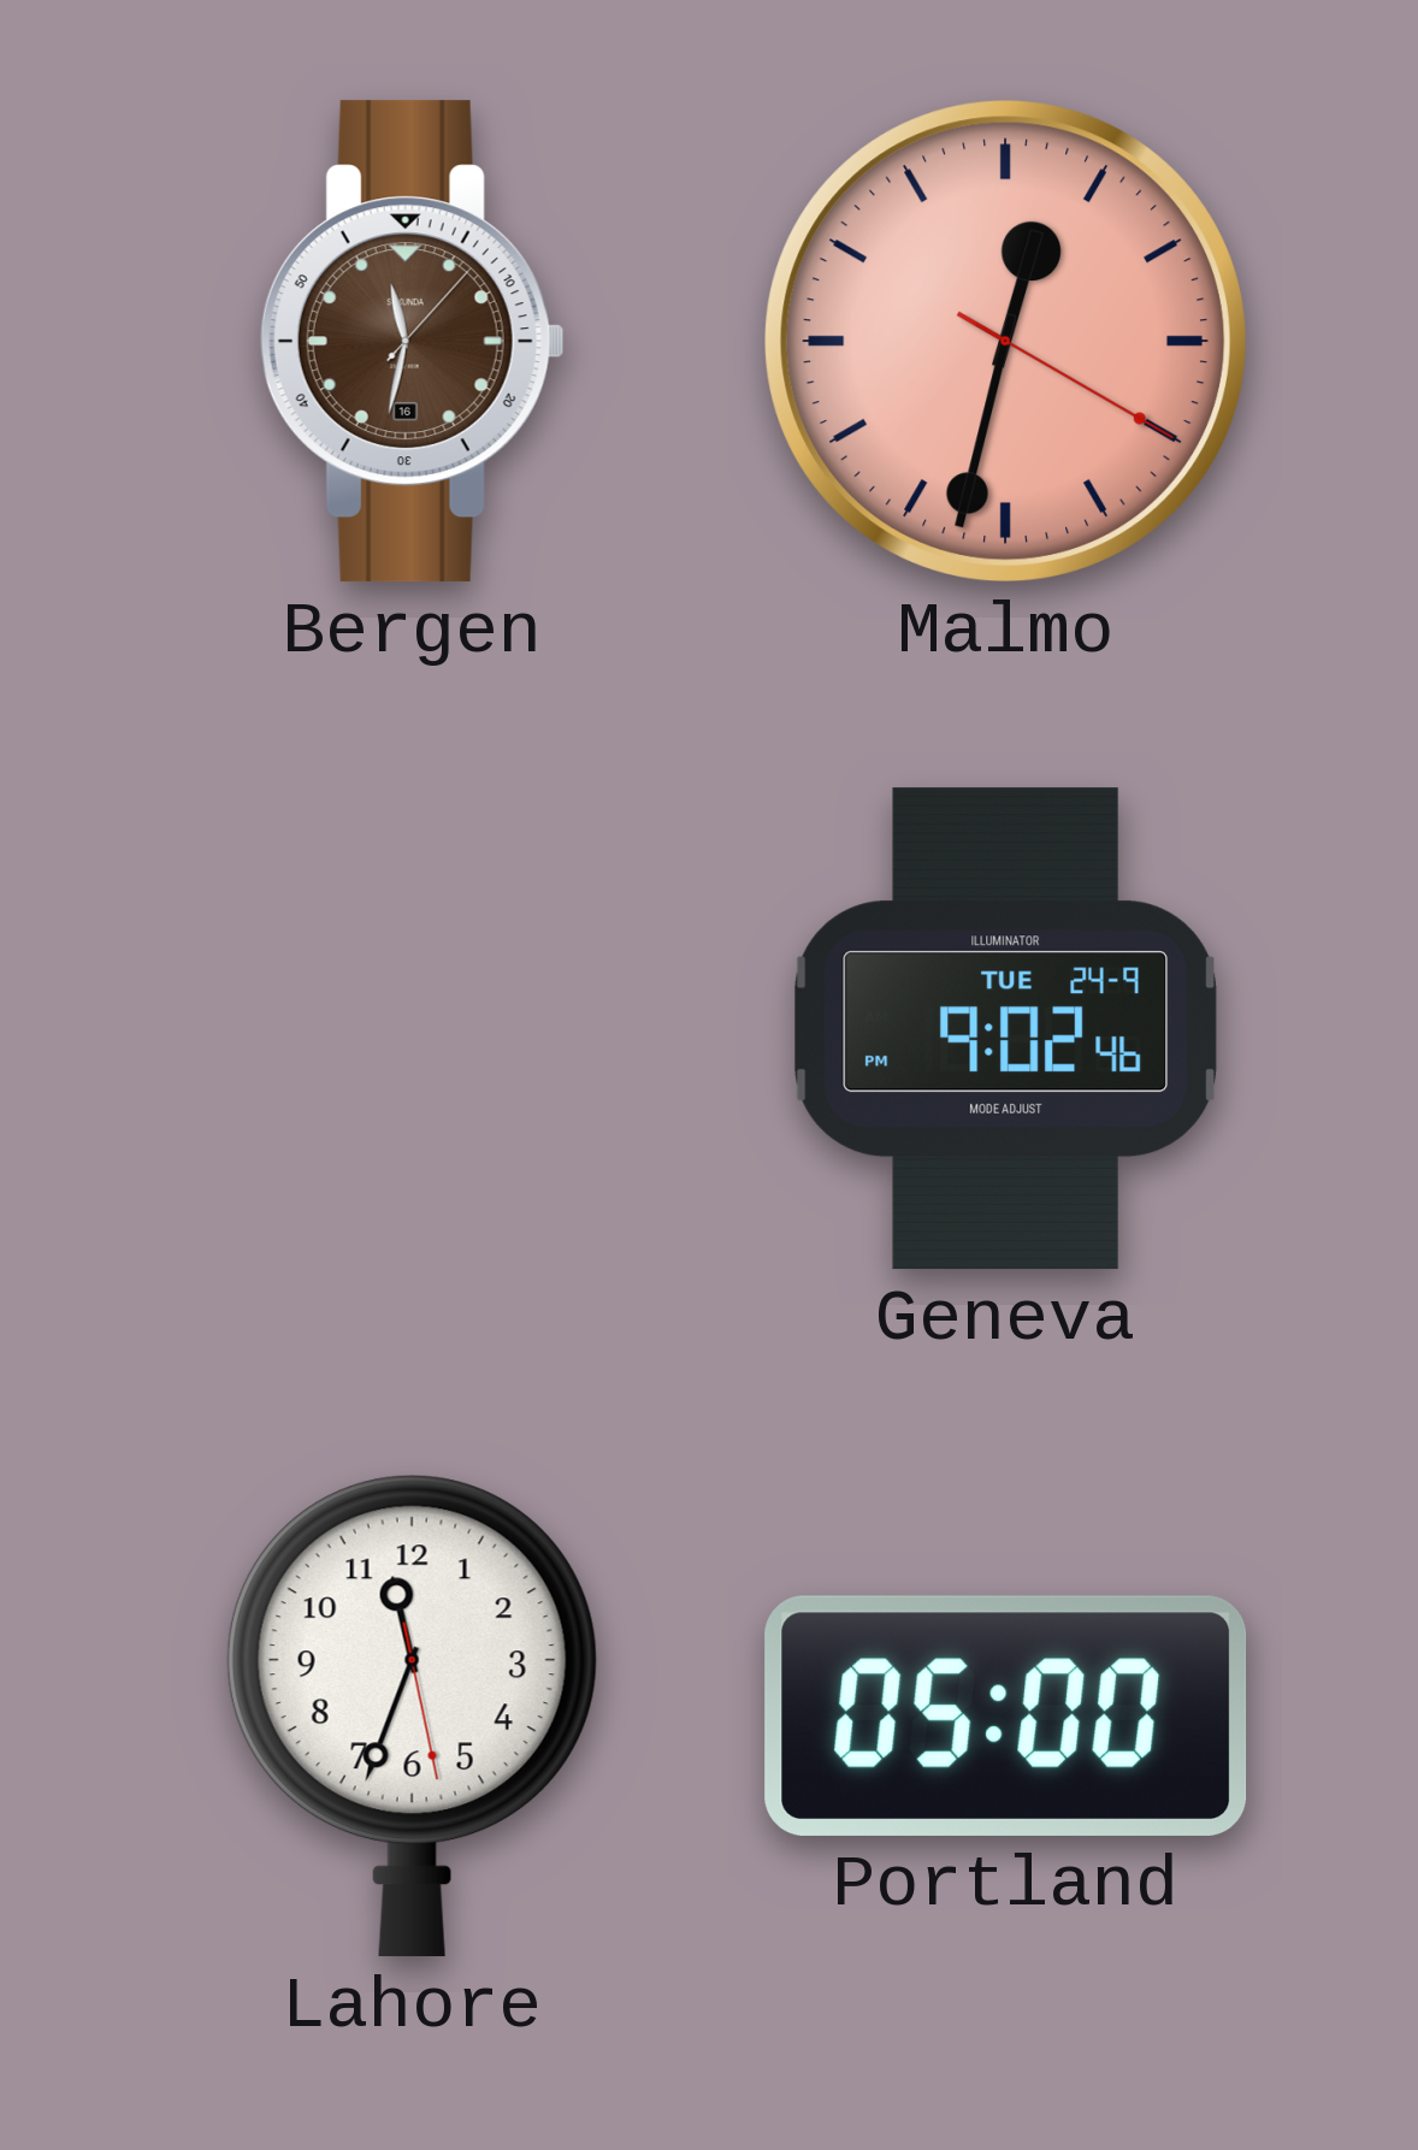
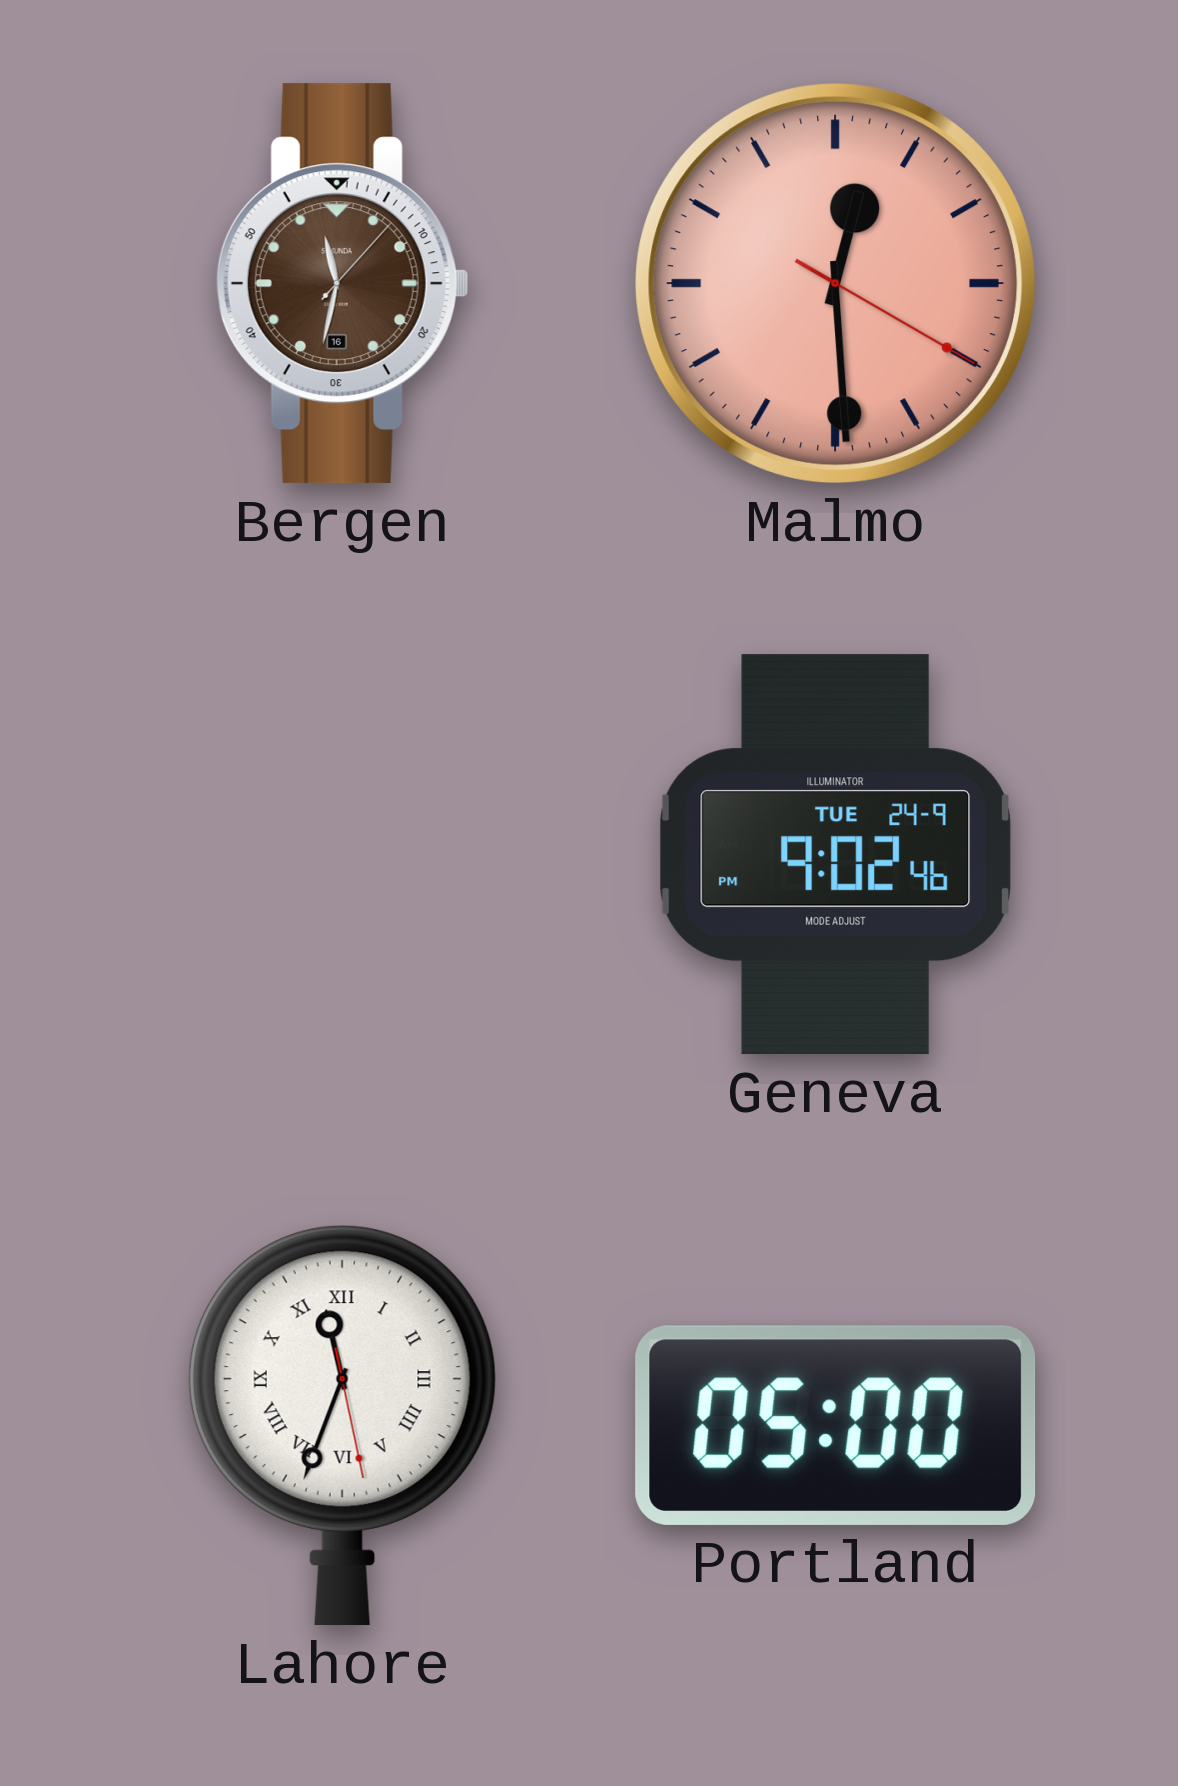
Malmo: 12:32 -> 12:29
Lahore numerals: Arabic -> Roman
